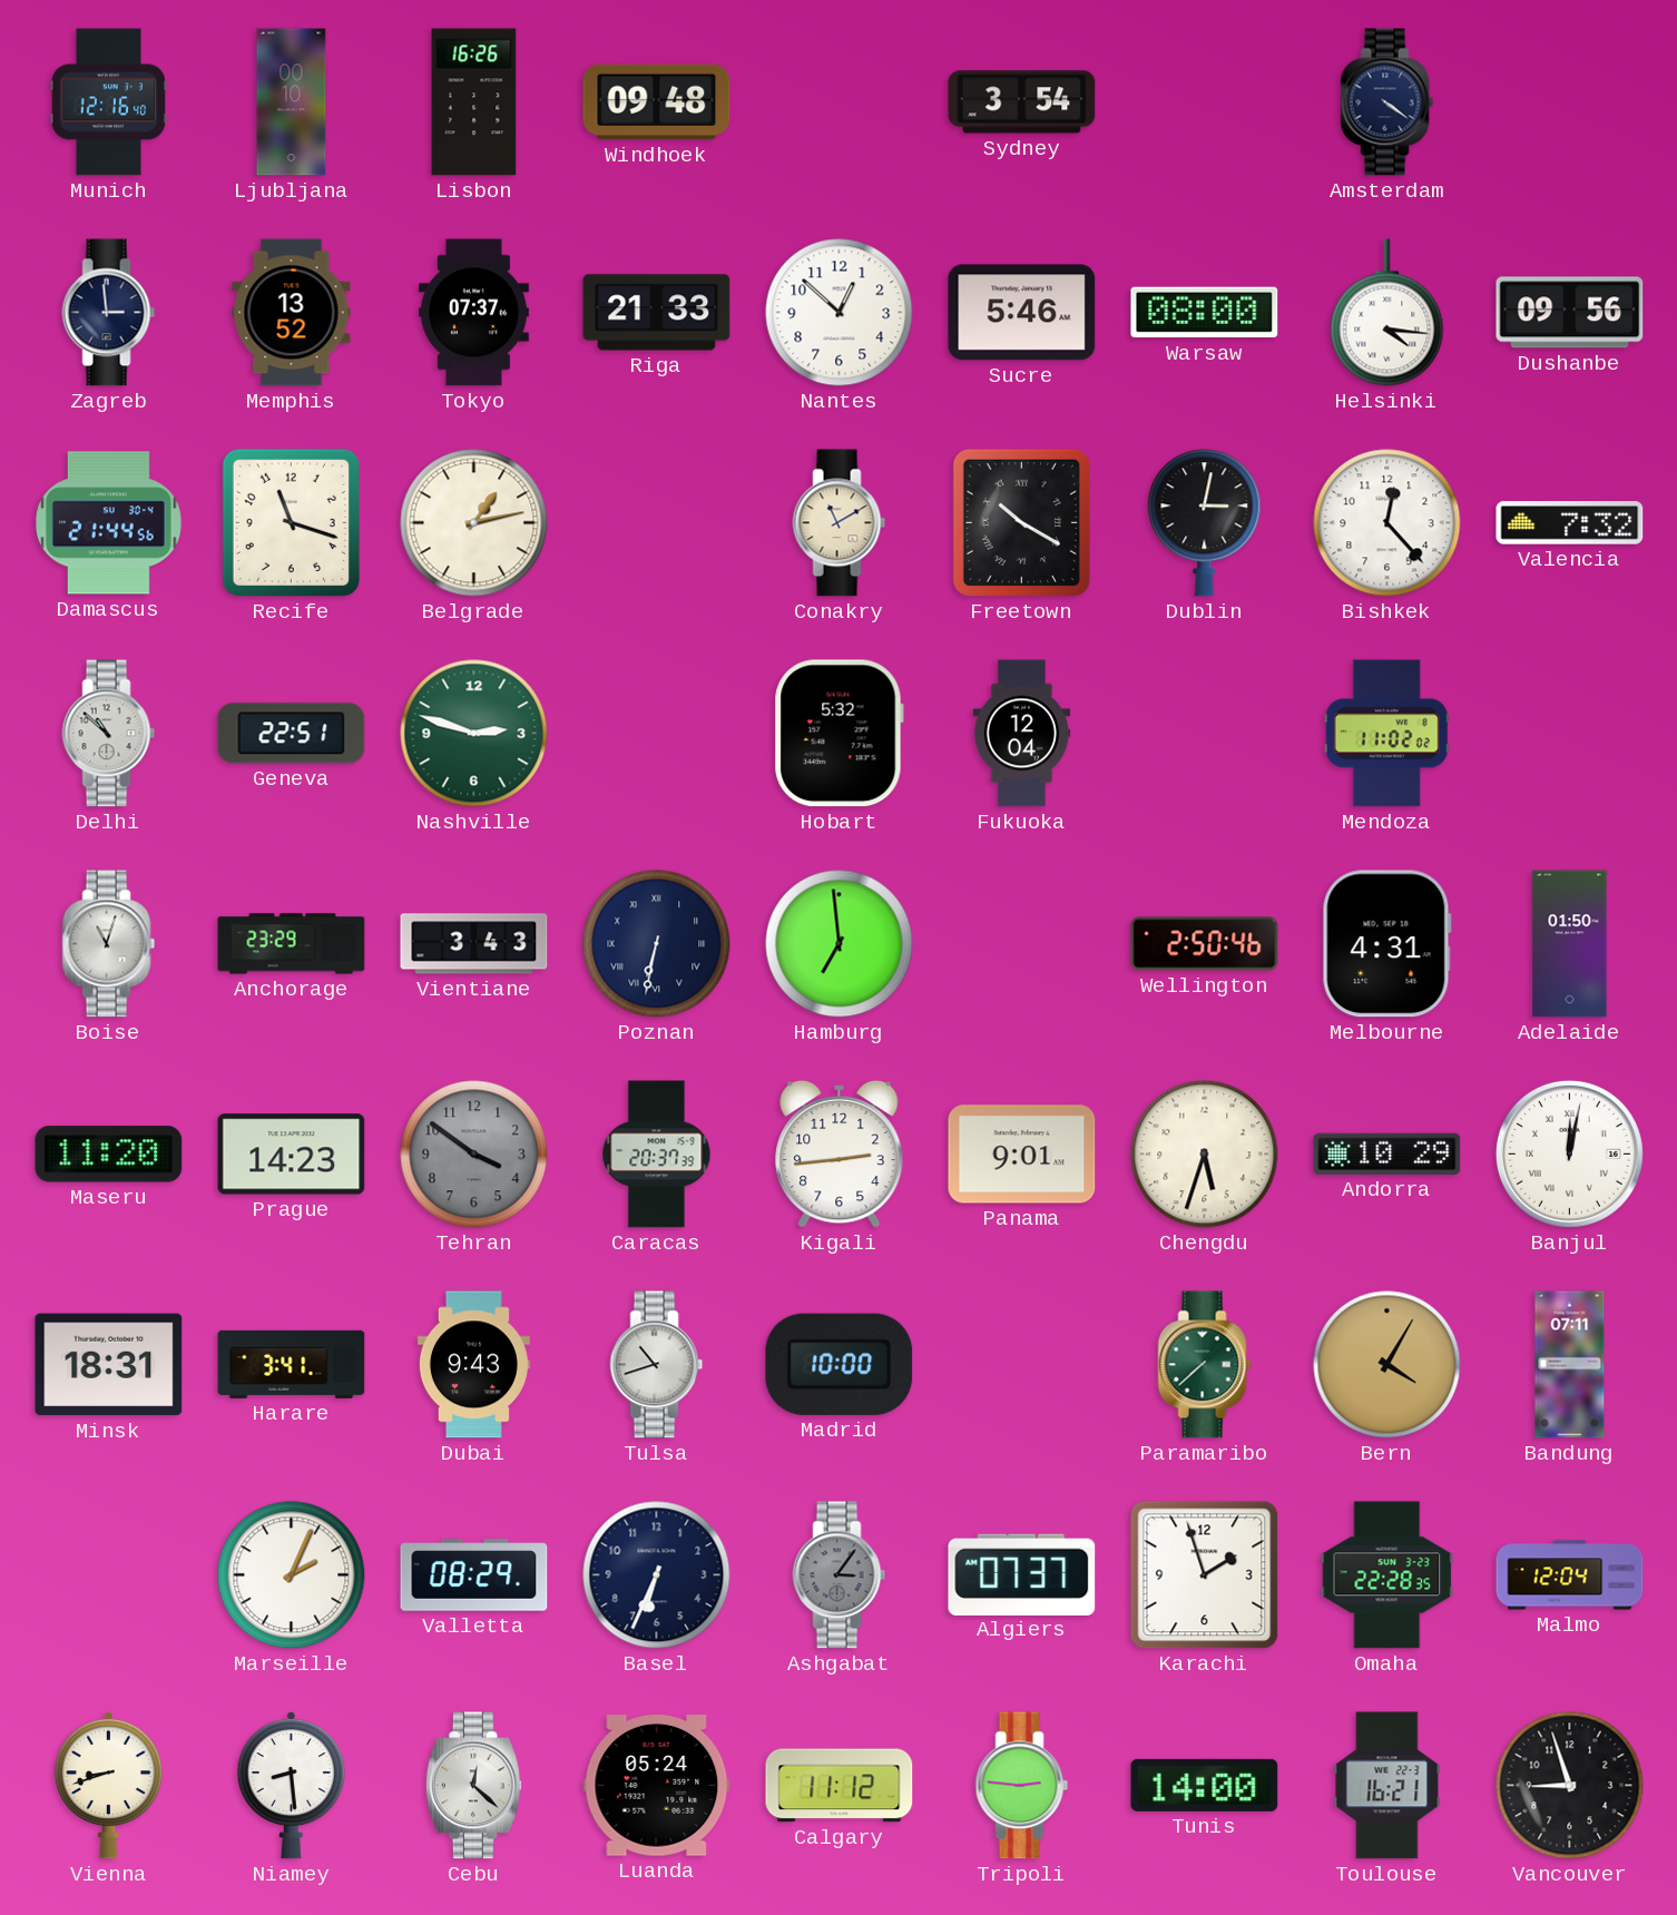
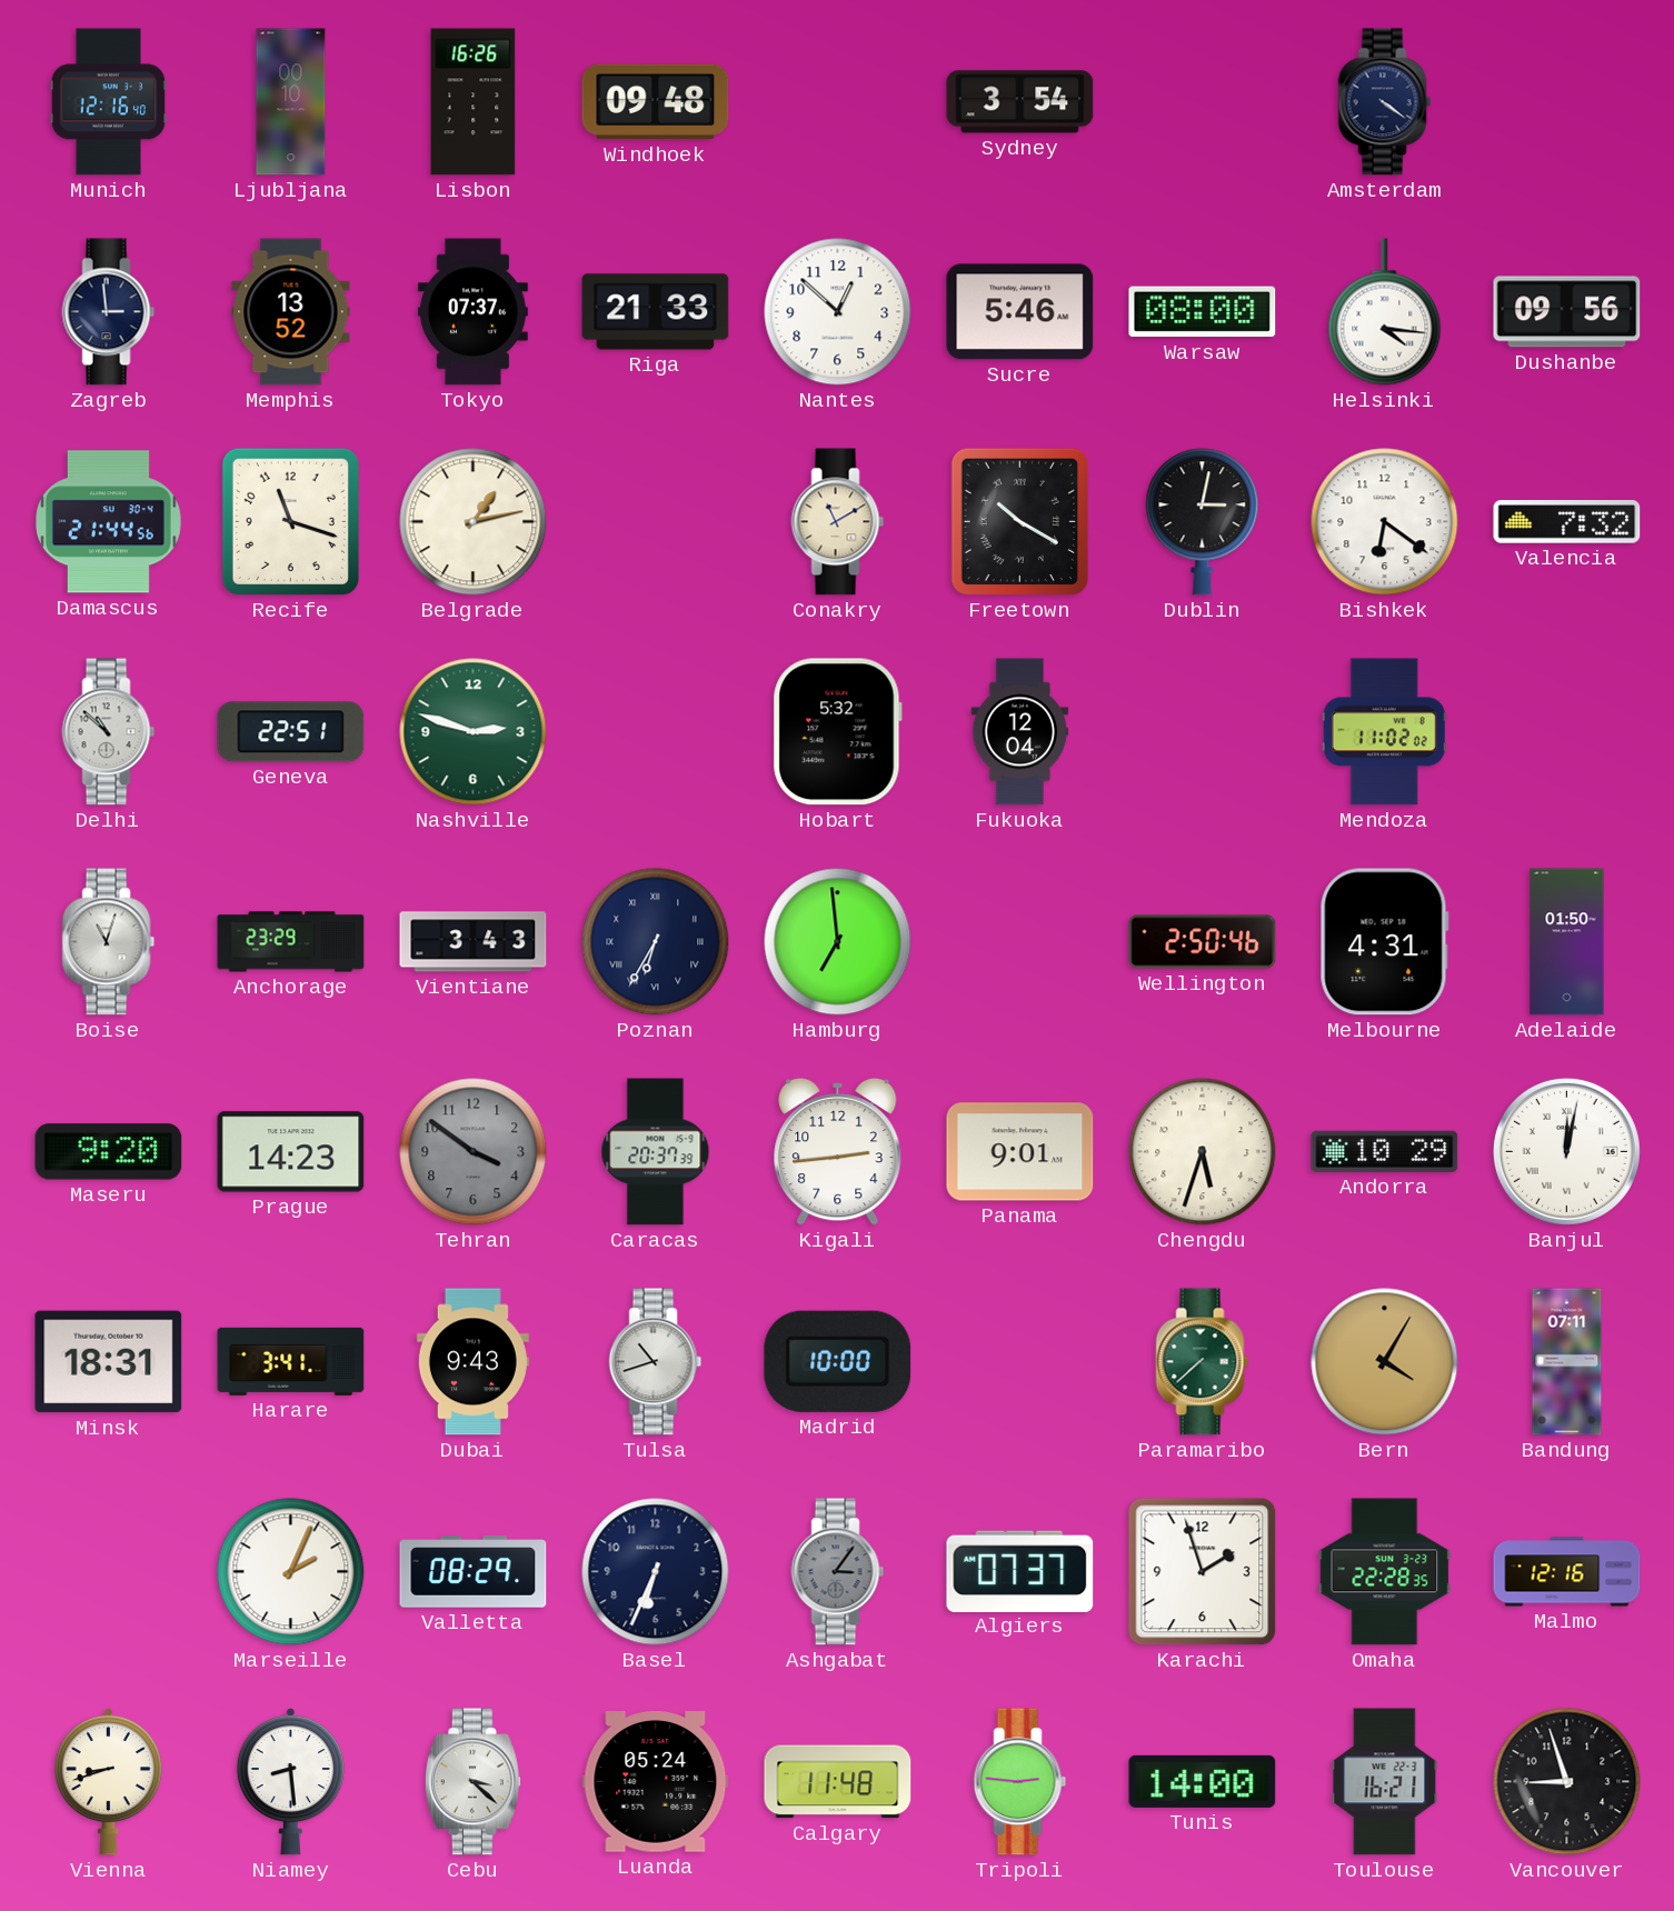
Bishkek: 12:23 -> 6:21
Poznan: 6:32 -> 6:35
Maseru: 11:20 -> 9:20
Malmo: 12:04 -> 12:16
Cebu: 12:22 -> 3:22
Calgary: 11:12 -> 11:48
